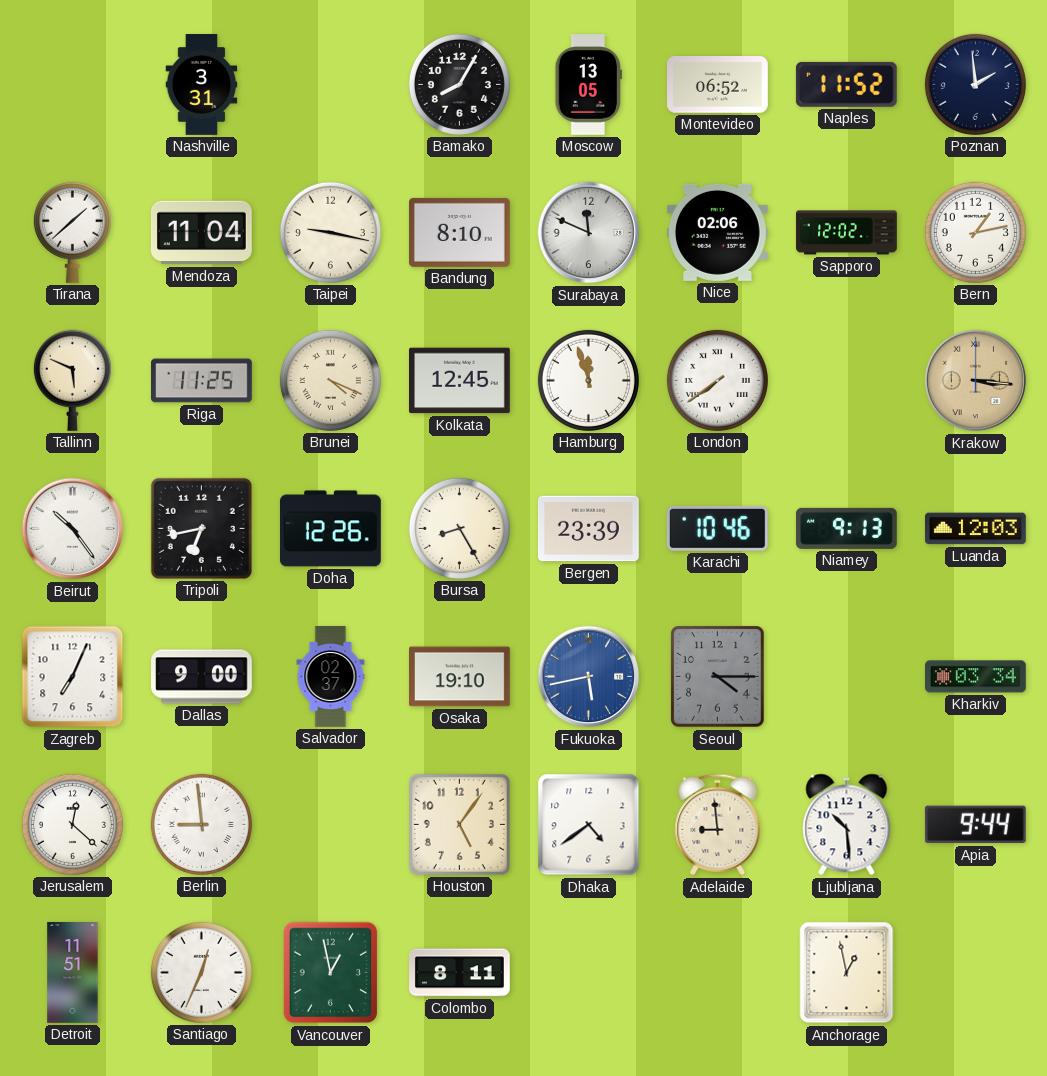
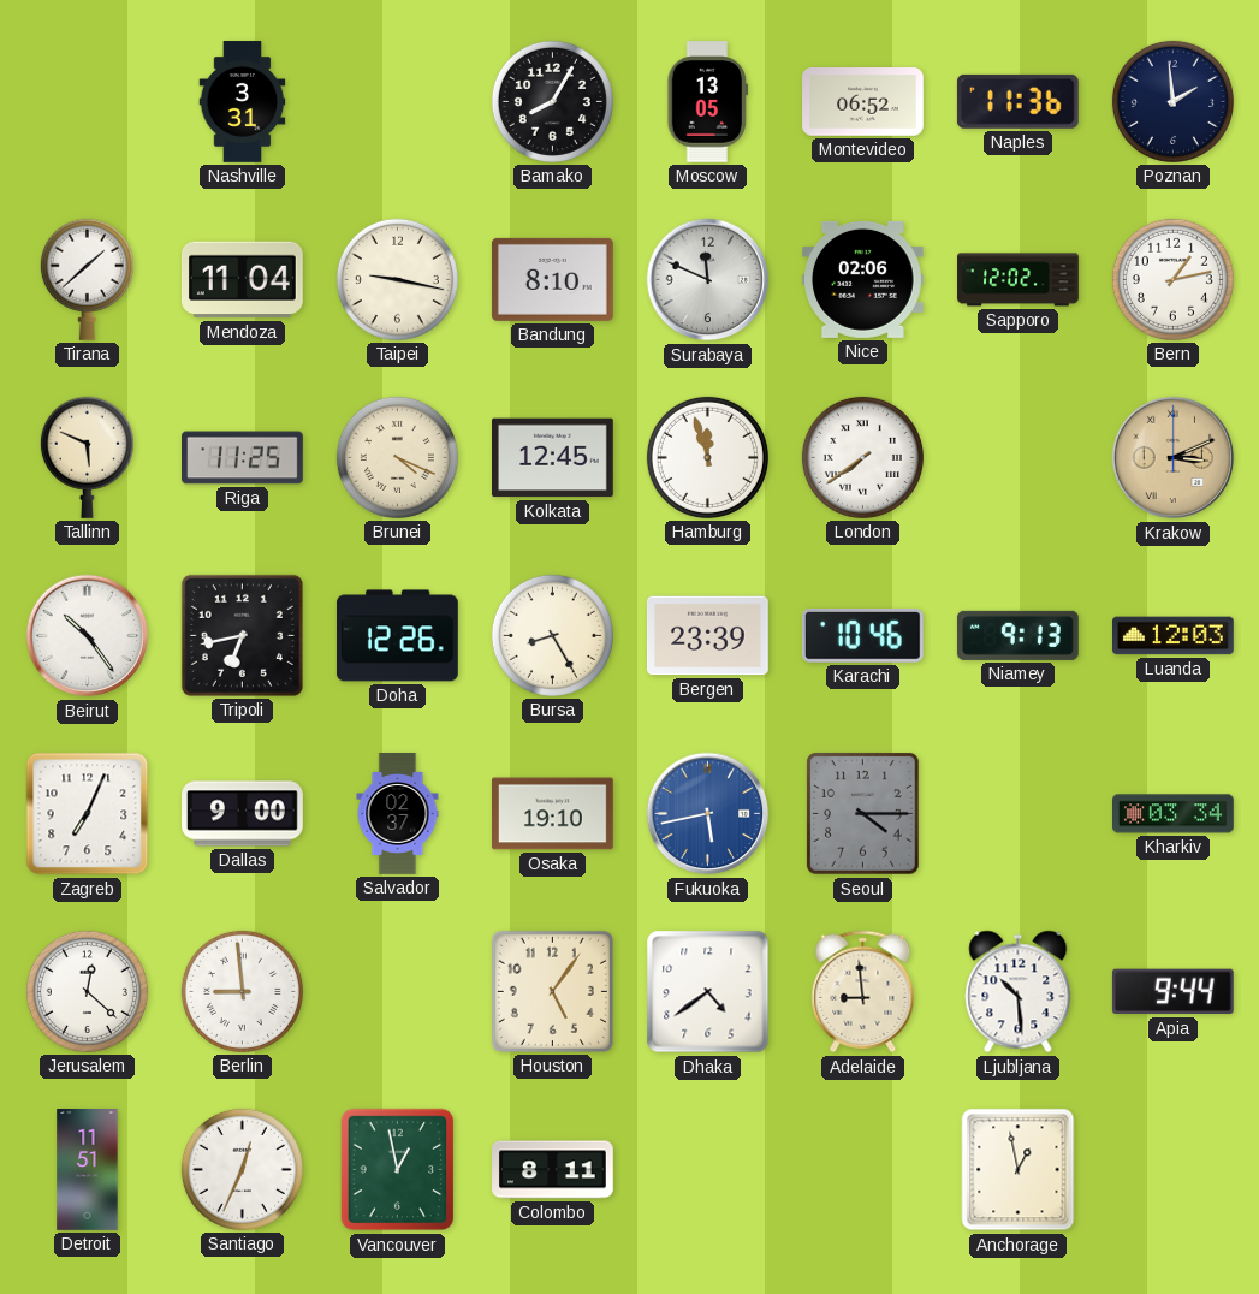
Naples: 11:52 -> 11:36
Krakow: 3:16 -> 3:11
